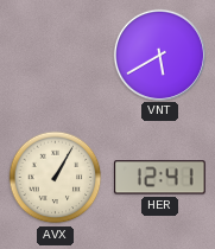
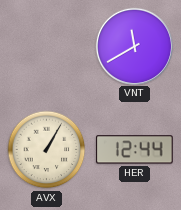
VNT: 5:40 -> 11:40
HER: 12:41 -> 12:44
